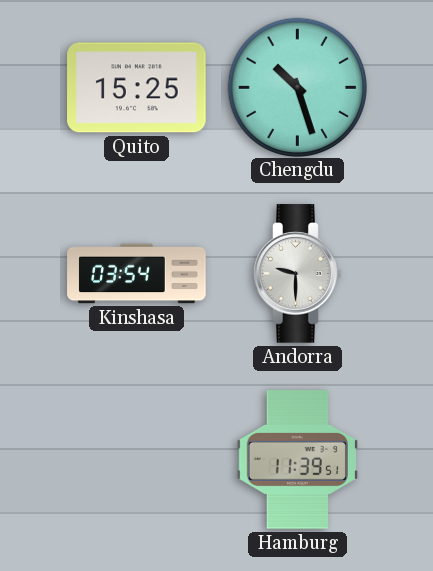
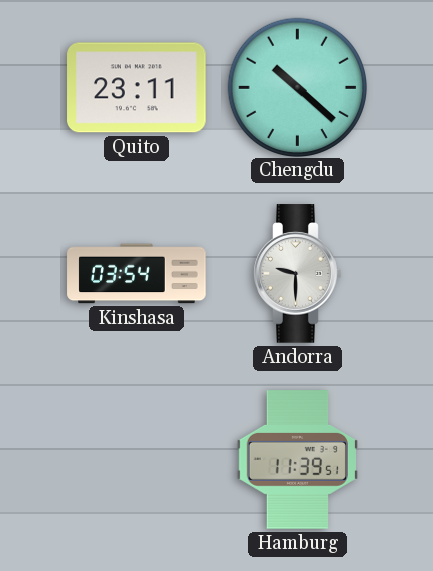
Quito: 15:25 -> 23:11
Chengdu: 10:27 -> 10:22
